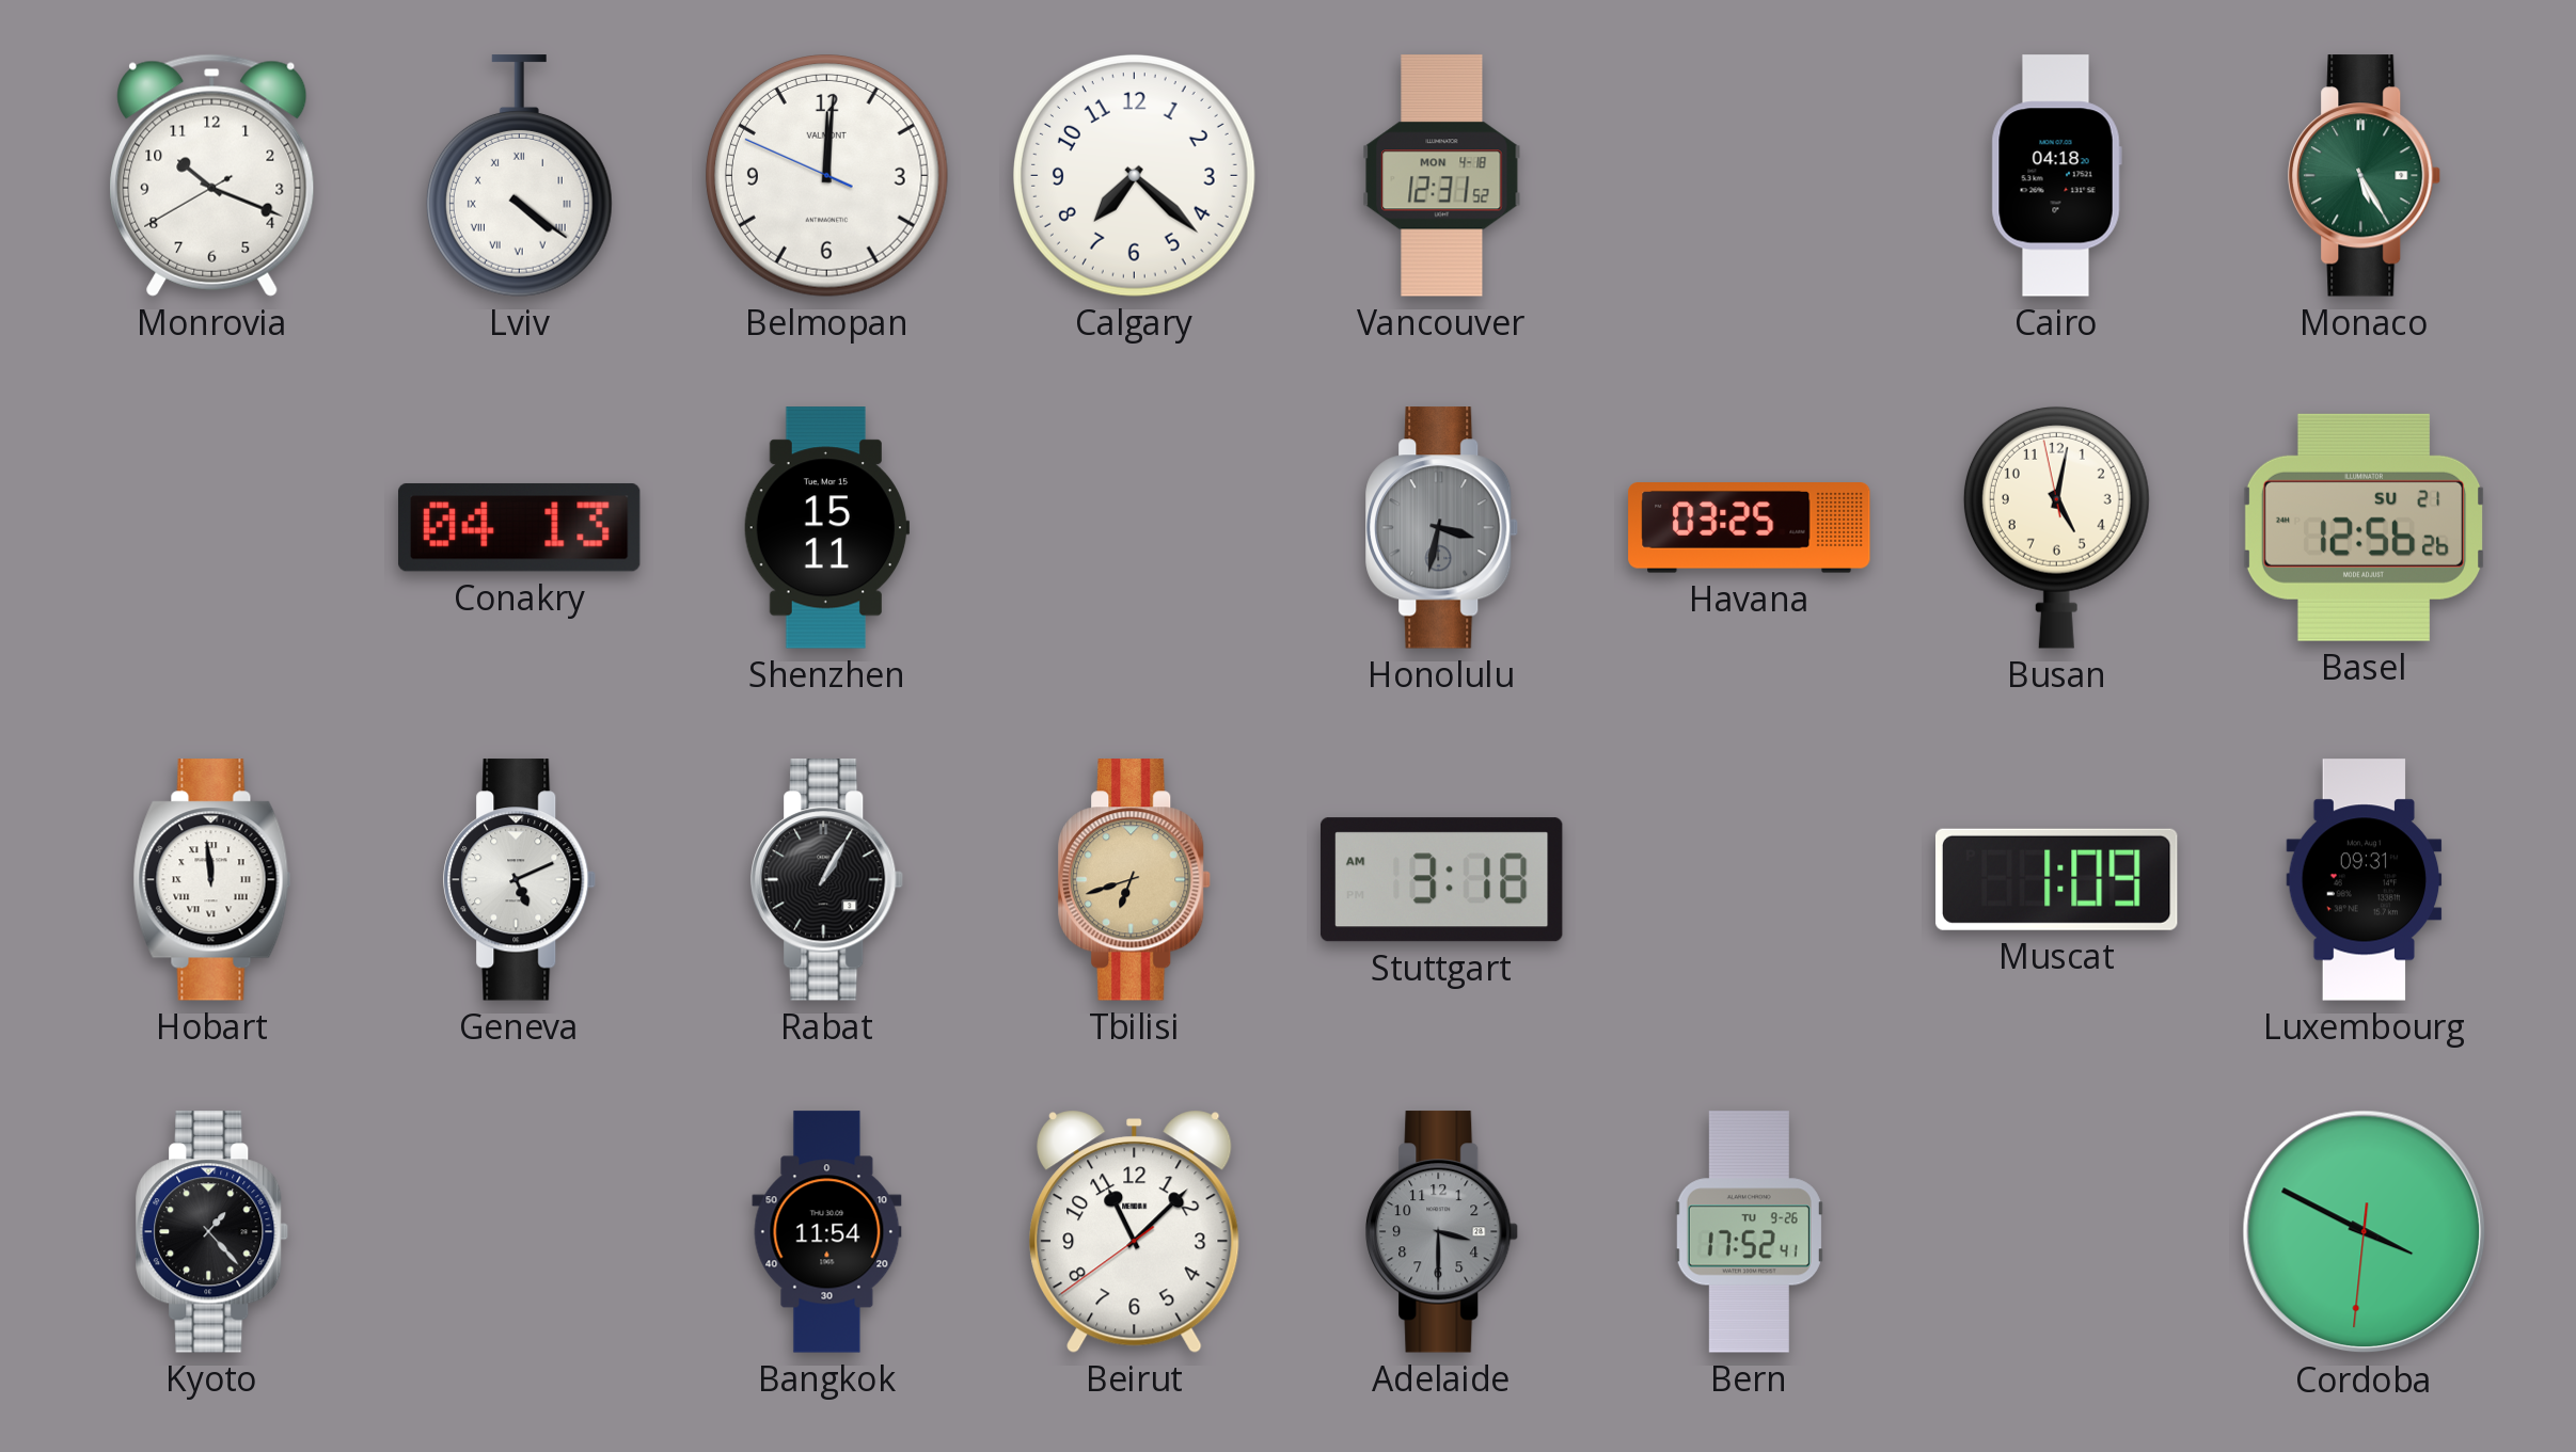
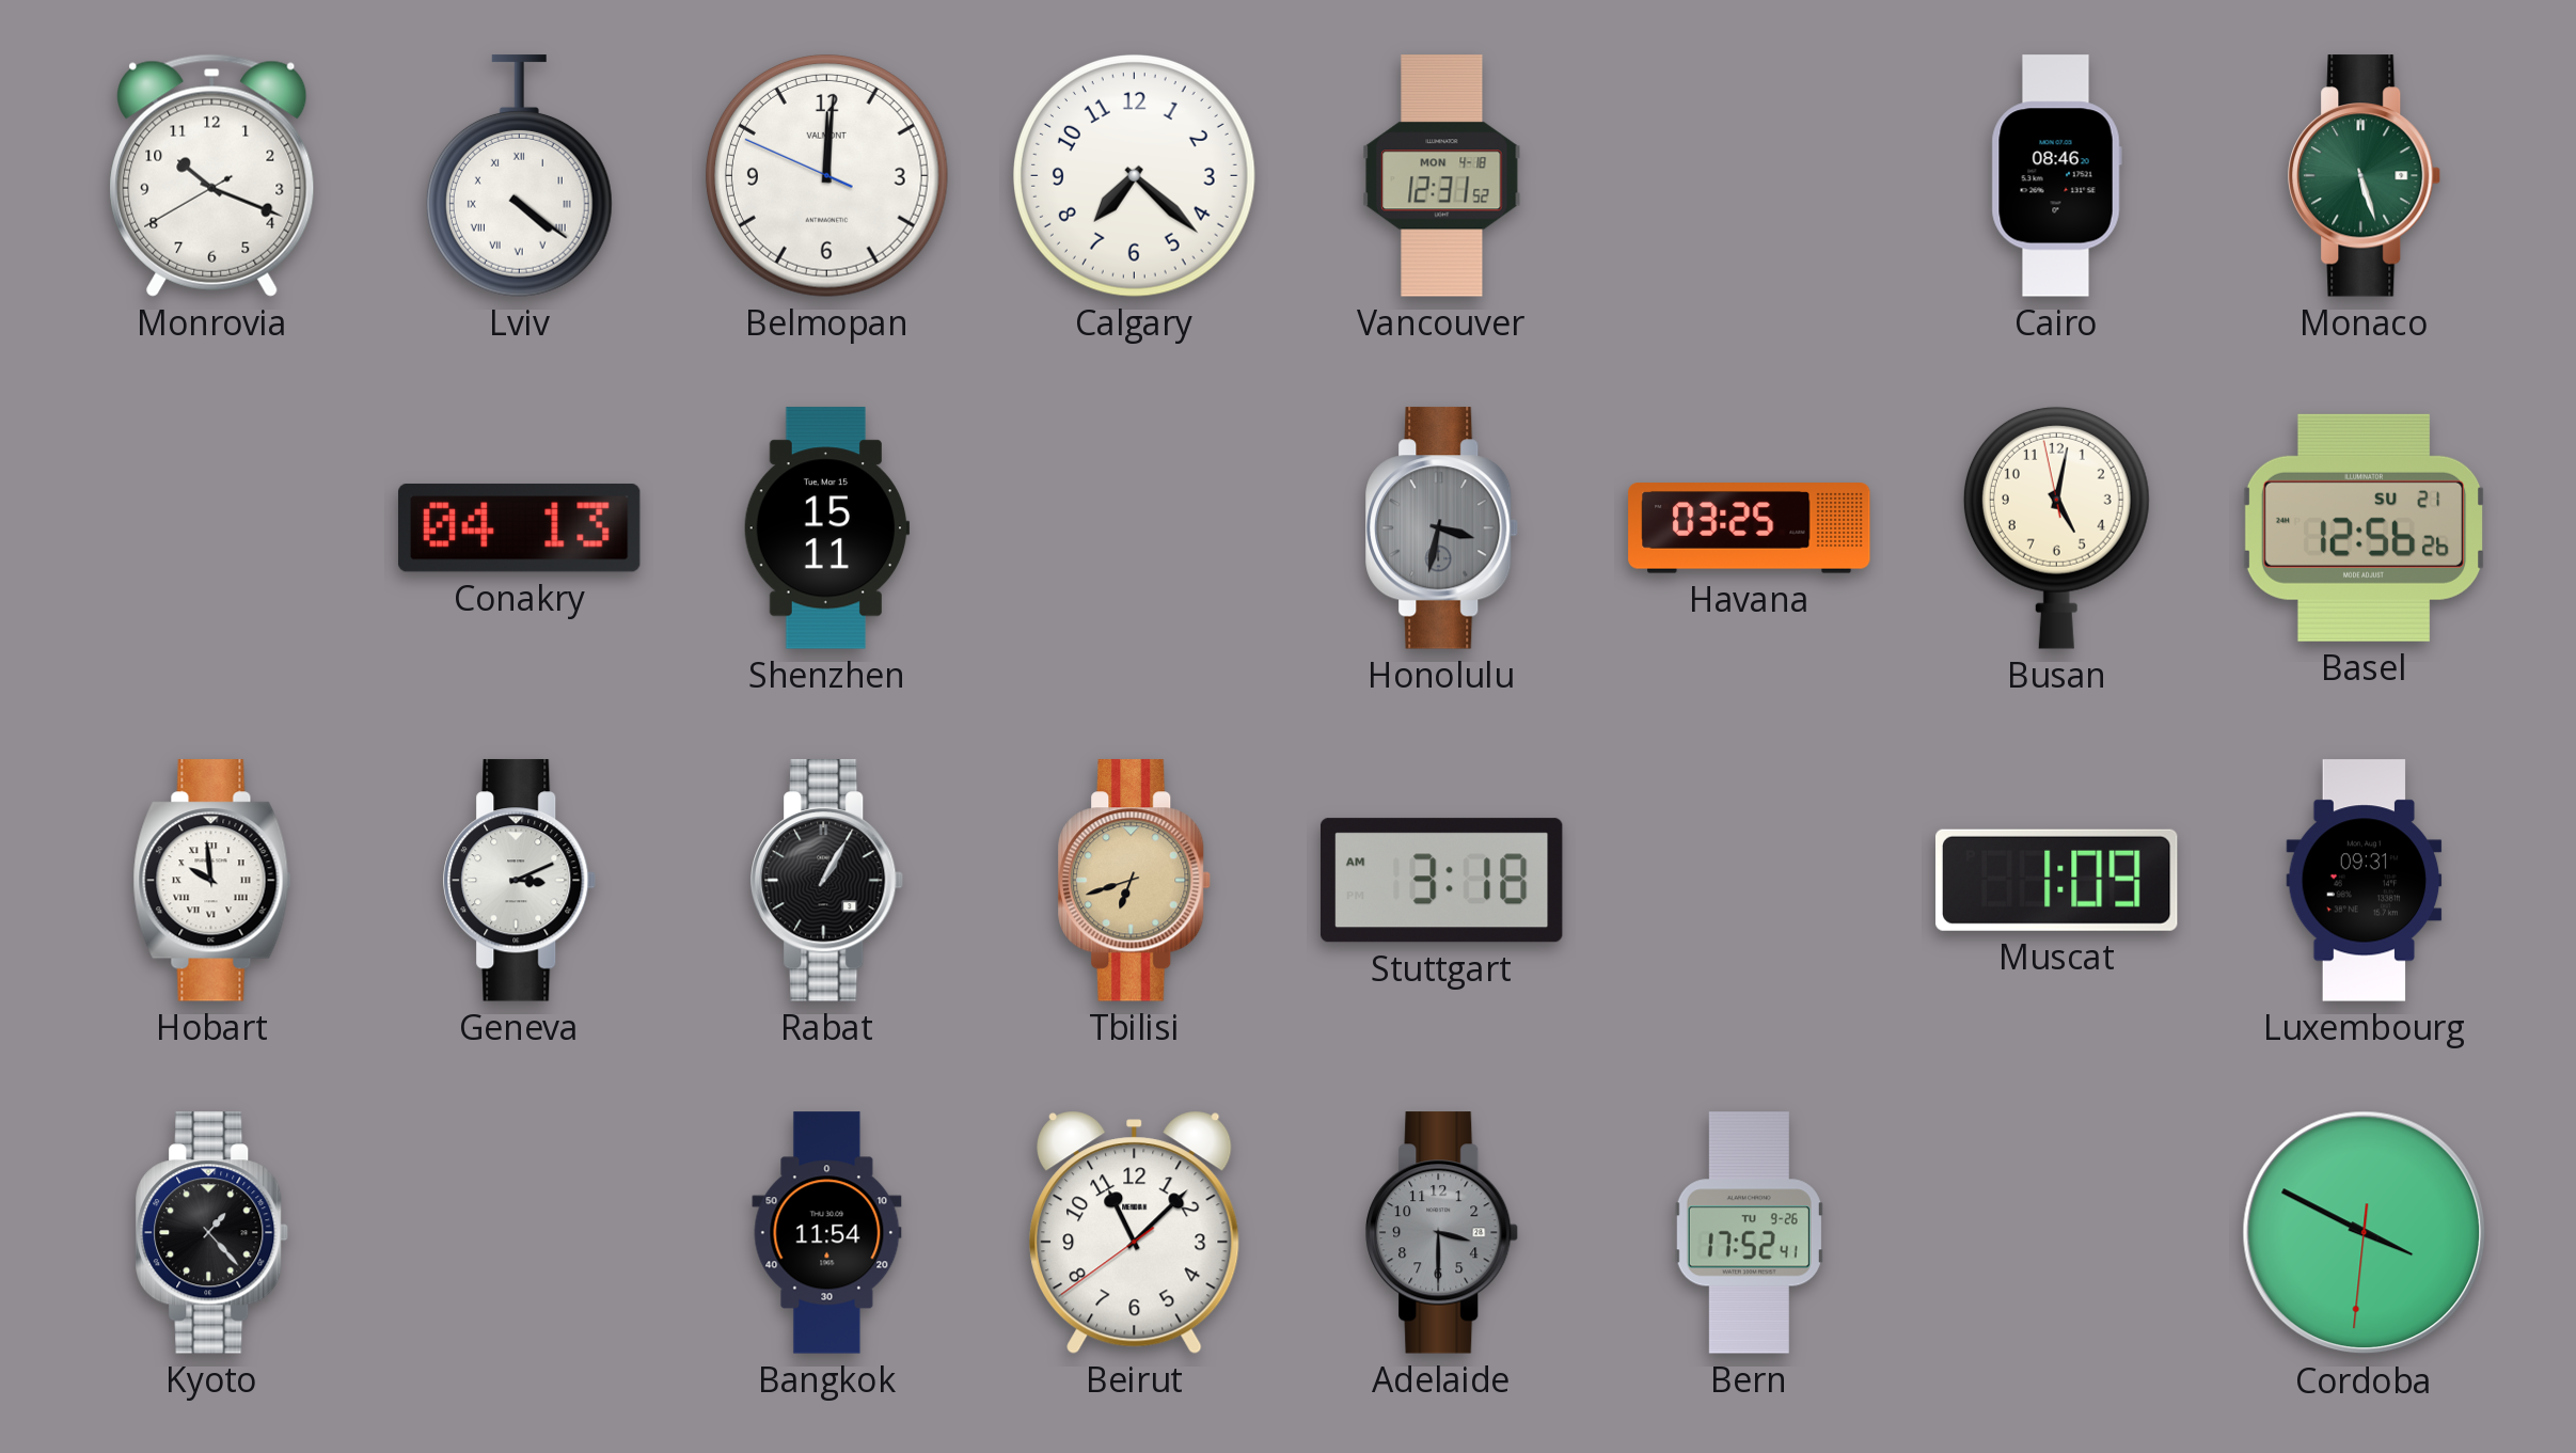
Cairo: 04:18 -> 08:46
Monaco: 5:25 -> 5:27
Hobart: 11:59 -> 9:59
Geneva: 5:11 -> 3:11
